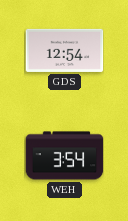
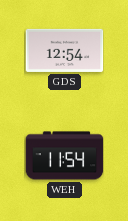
WEH: 3:54 -> 11:54
